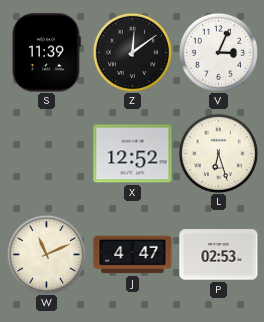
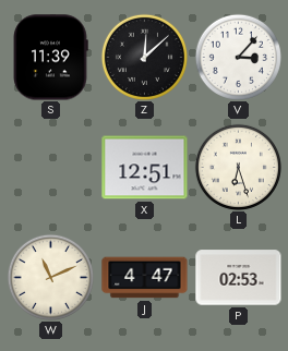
Z: 12:09 -> 12:08
V: 3:04 -> 3:07
X: 12:52 -> 12:51
